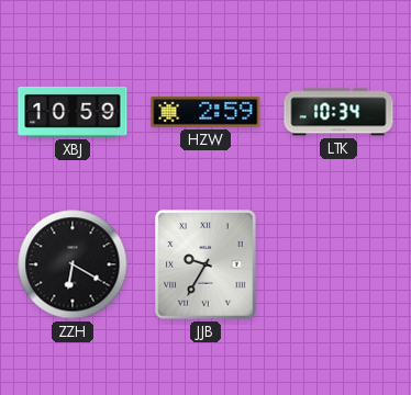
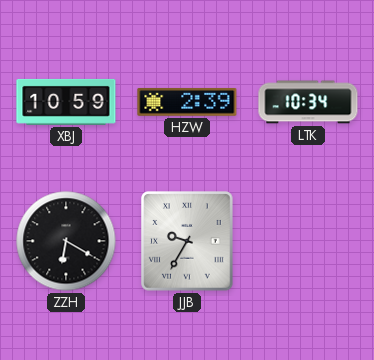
HZW: 2:59 -> 2:39
